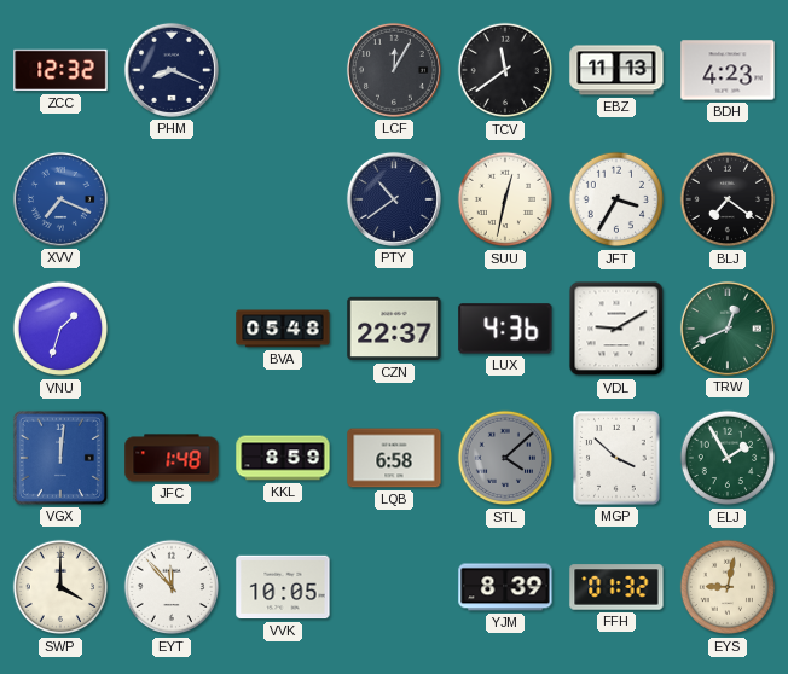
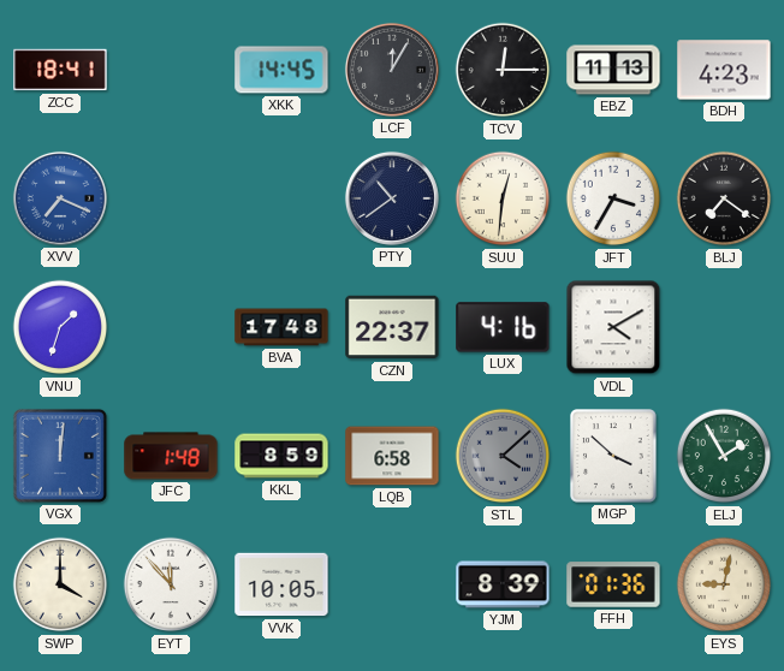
ZCC: 12:32 -> 18:41
PHM: 8:19 -> none
XKK: none -> 14:45
TCV: 11:39 -> 12:15
SUU: 12:32 -> 12:31
BVA: 05:48 -> 17:48
LUX: 4:36 -> 4:16
VDL: 9:10 -> 4:10
TRW: 12:41 -> none
FFH: 01:32 -> 01:36
